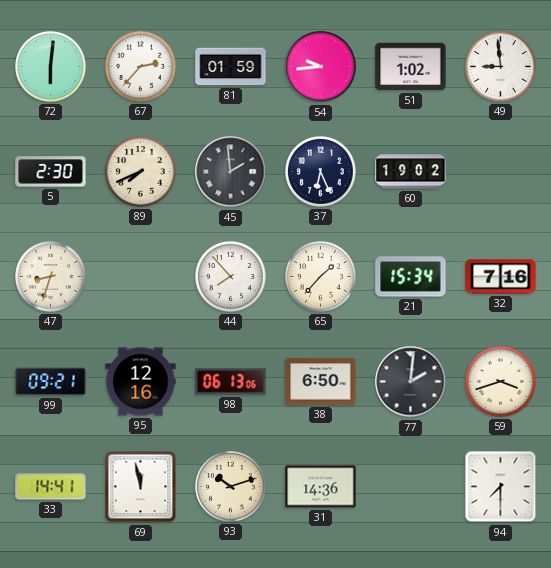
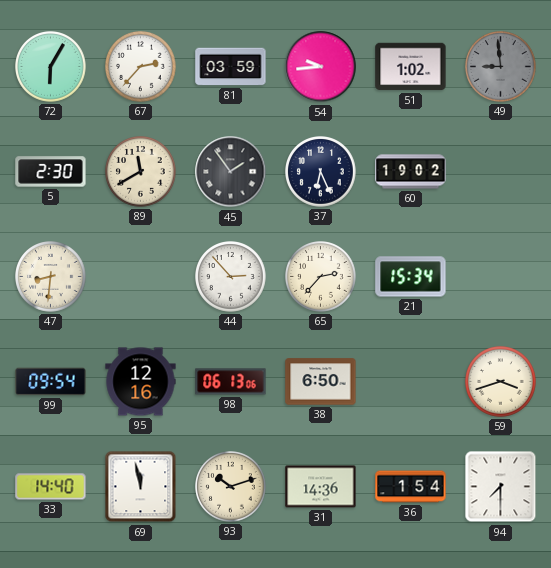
72: 6:01 -> 6:05
81: 01:59 -> 03:59
49 dial: white -> grey
89: 7:41 -> 11:40
45: 1:59 -> 1:54
47: 8:33 -> 8:31
44: 7:53 -> 2:53
65: 1:37 -> 2:37
32: 7:16 -> none
99: 09:21 -> 09:54
77: 2:01 -> none
33: 14:41 -> 14:40
36: none -> 1:54
